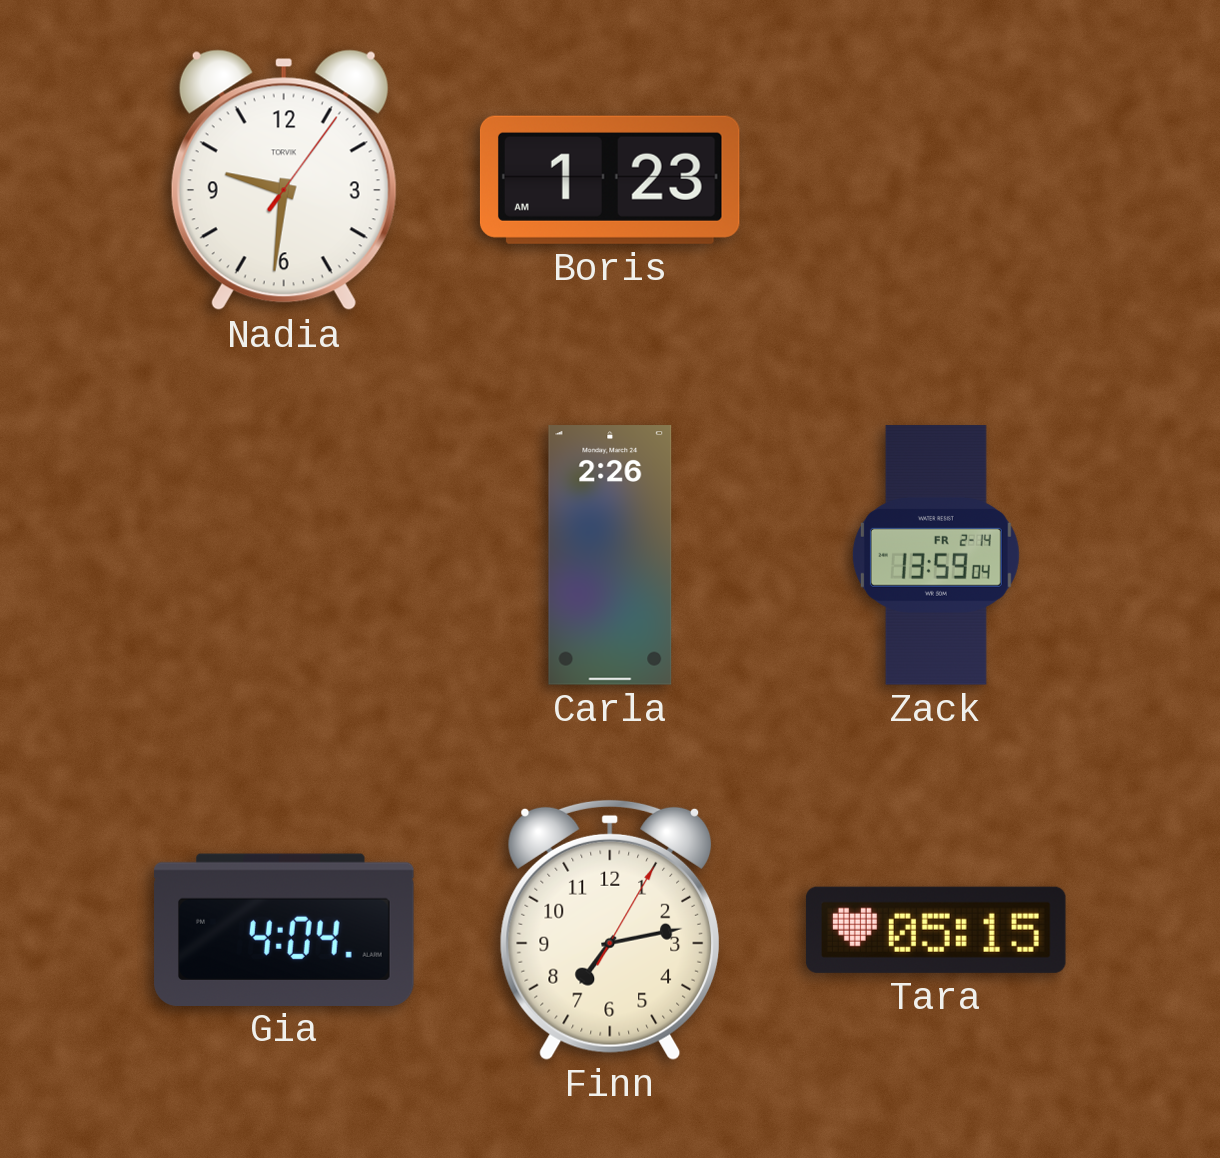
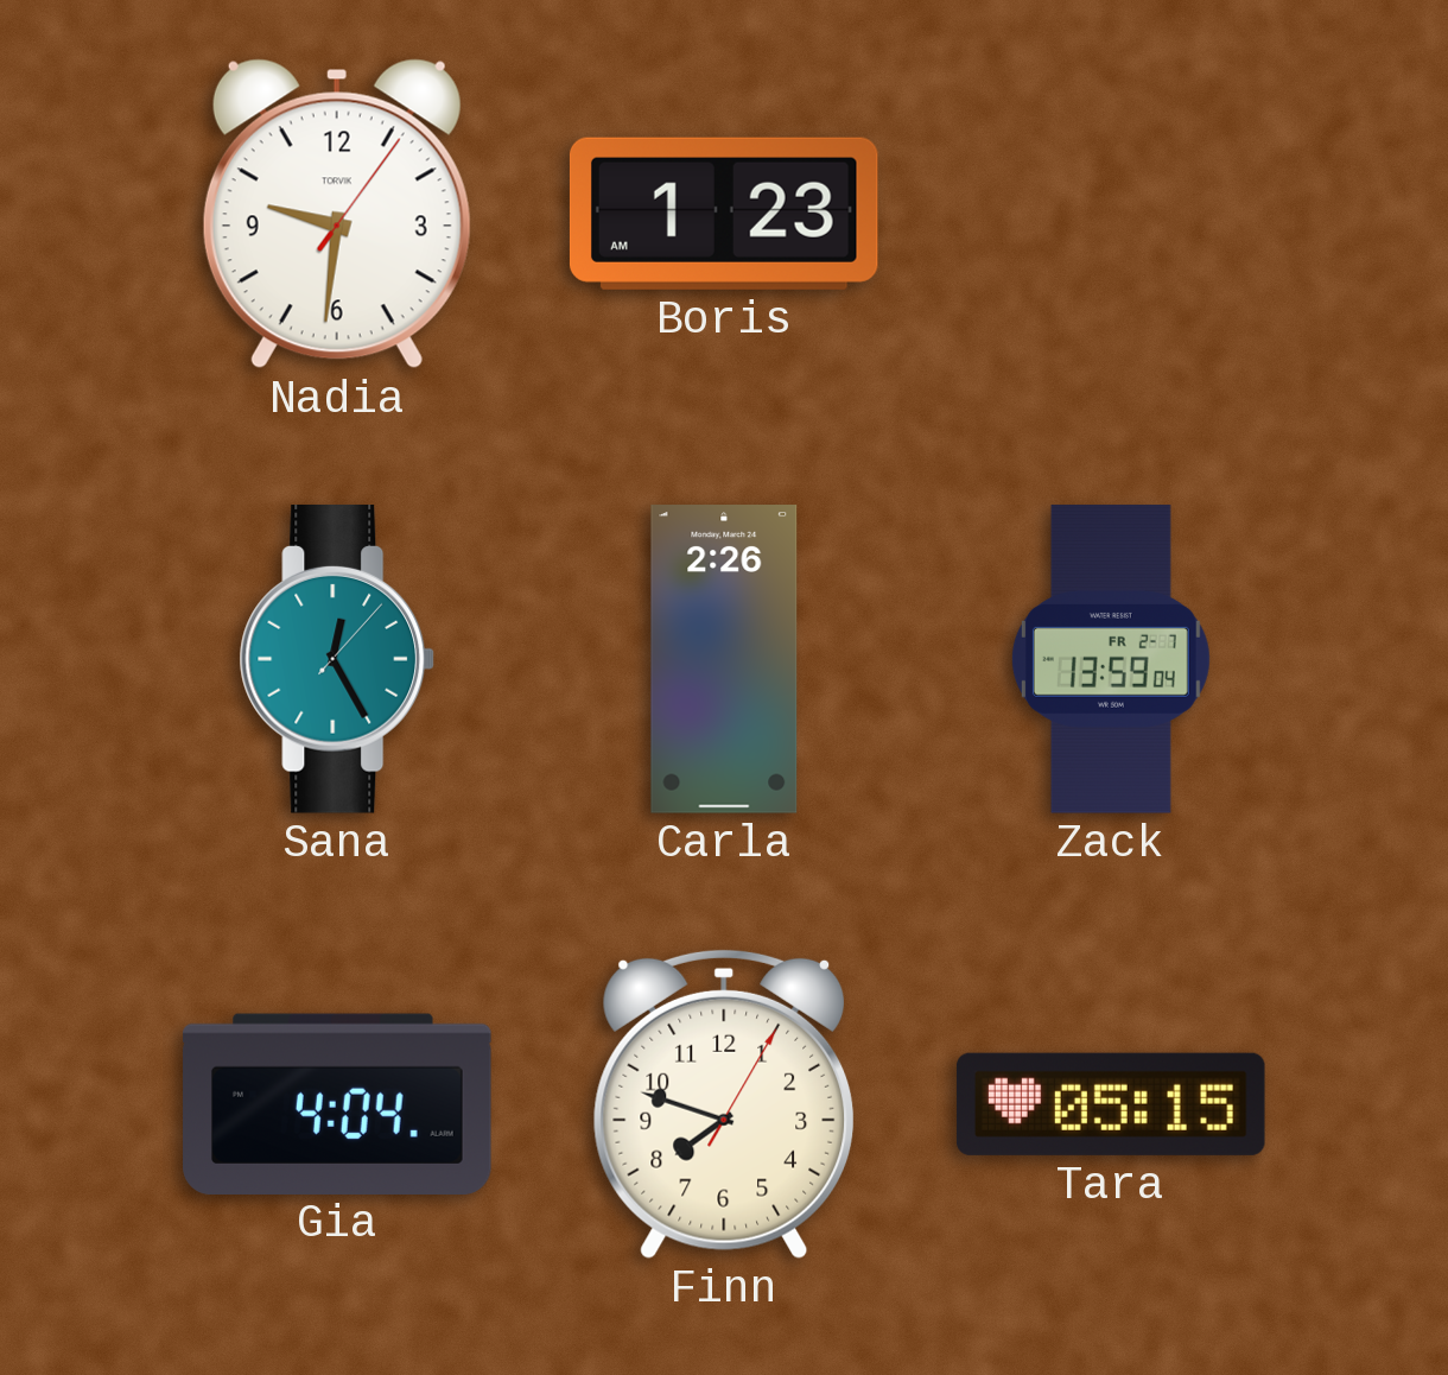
Sana: none -> 12:25
Zack date: FR 2-14 -> FR 2-7
Finn: 7:13 -> 7:48
